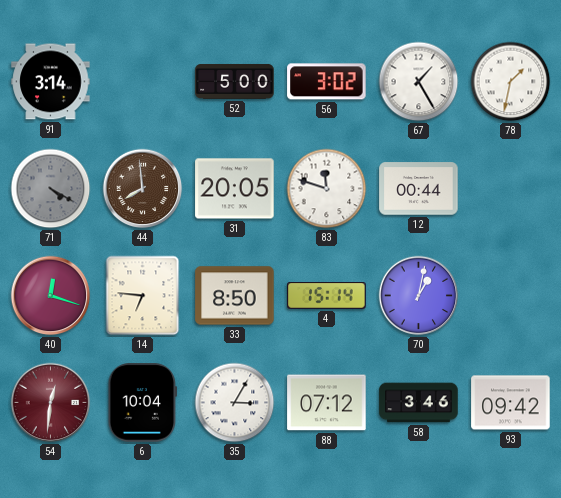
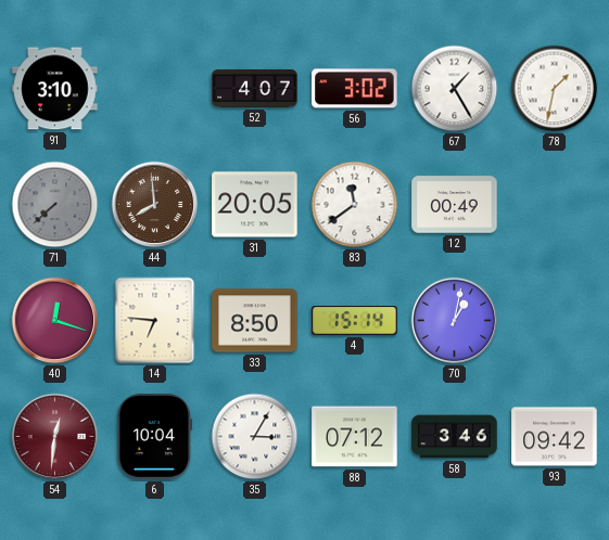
91: 3:14 -> 3:10
52: 5:00 -> 4:07
71: 4:20 -> 7:38
83: 11:48 -> 11:39
12: 00:44 -> 00:49
